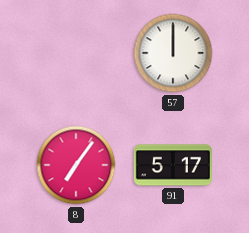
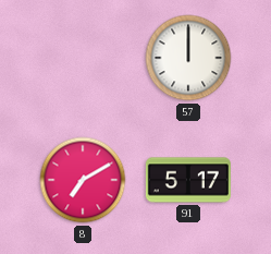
8: 7:06 -> 7:10
